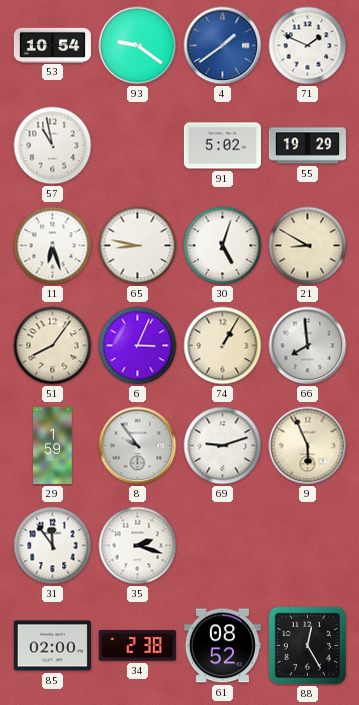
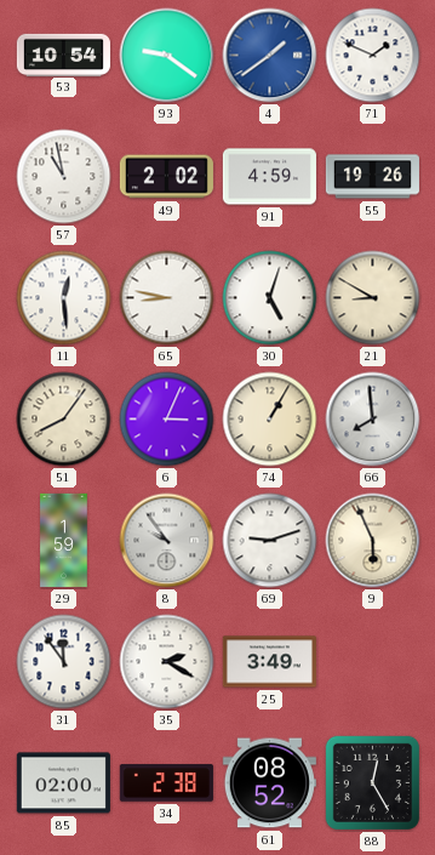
49: none -> 2:02
91: 5:02 -> 4:59
55: 19:29 -> 19:26
11: 6:27 -> 12:29
35: 2:18 -> 2:20
25: none -> 3:49
